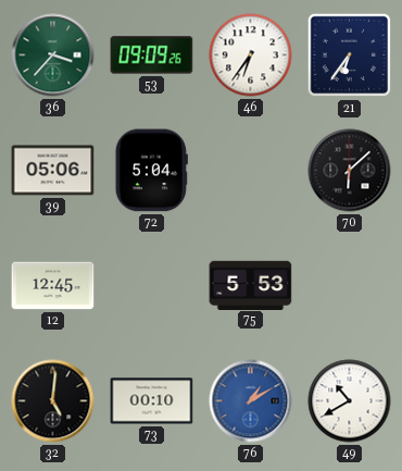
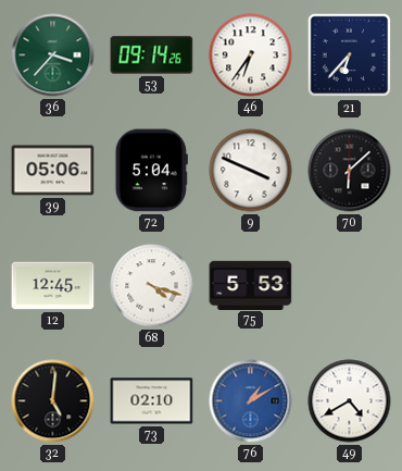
53: 09:09 -> 09:14
21: 6:36 -> 6:37
9: none -> 3:49
68: none -> 4:18
73: 00:10 -> 02:10
49: 10:40 -> 4:40
